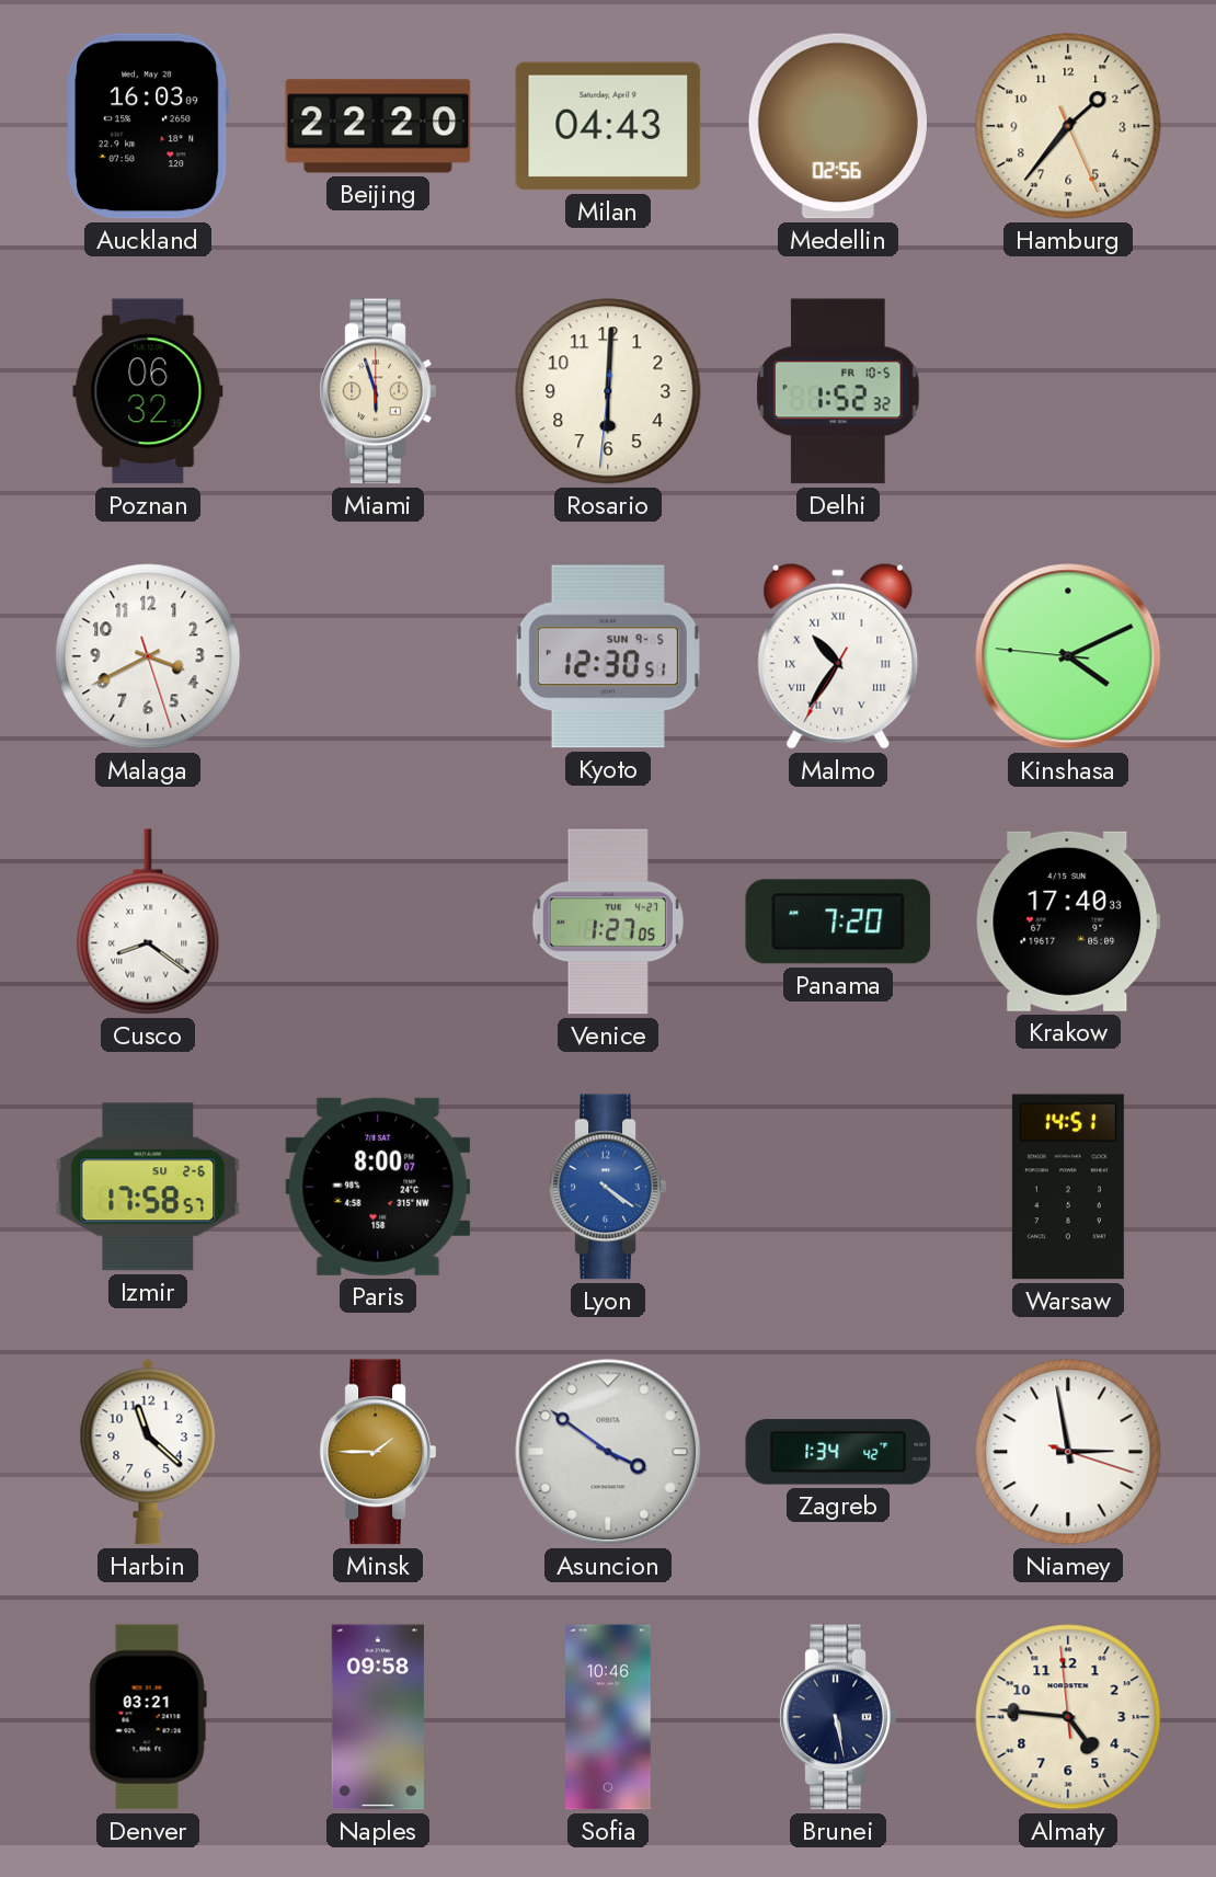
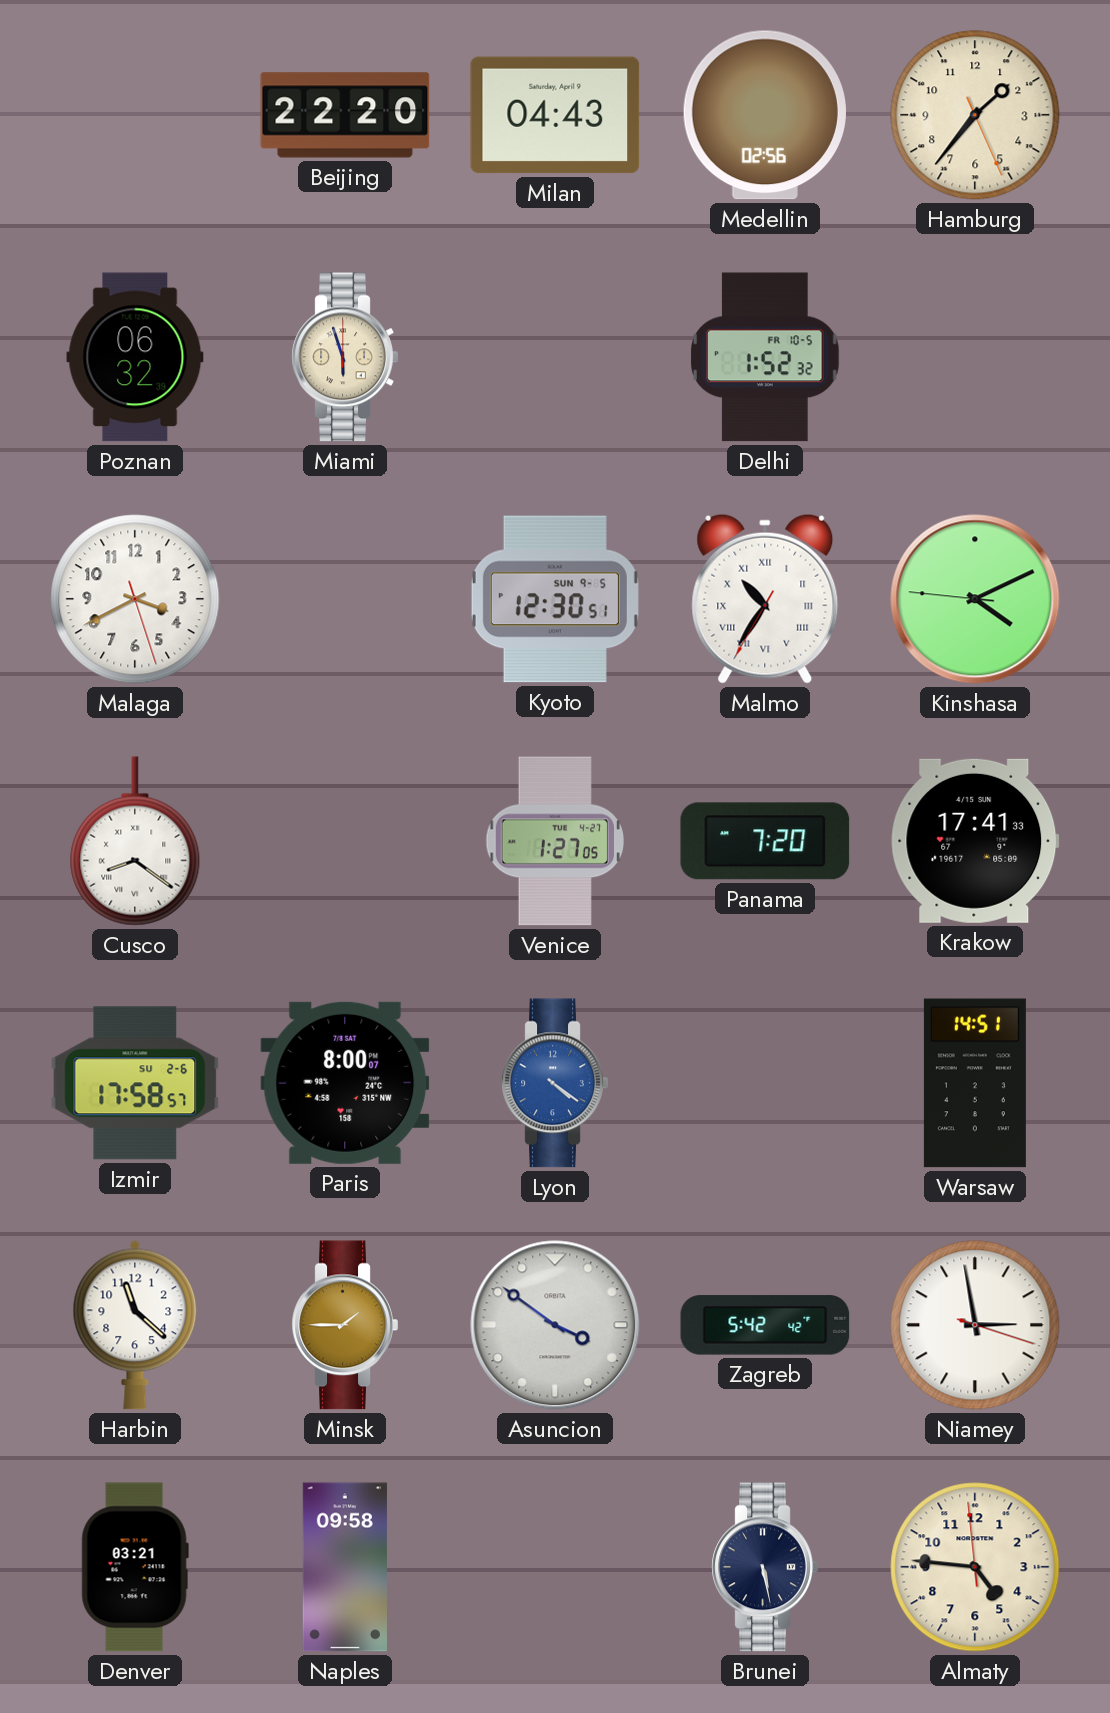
Auckland: 16:03 -> none
Rosario: 6:00 -> none
Krakow: 17:40 -> 17:41
Zagreb: 1:34 -> 5:42
Sofia: 10:46 -> none
